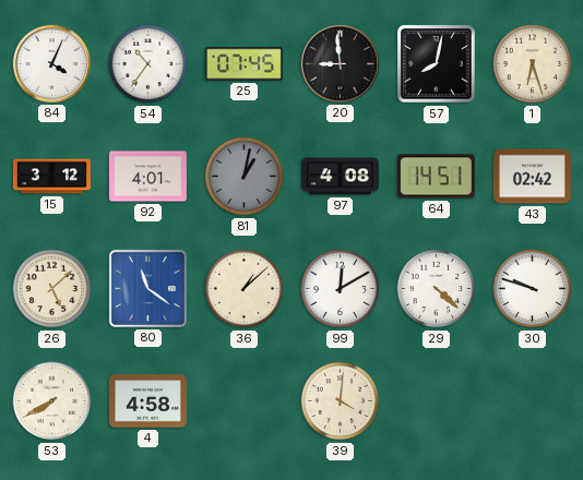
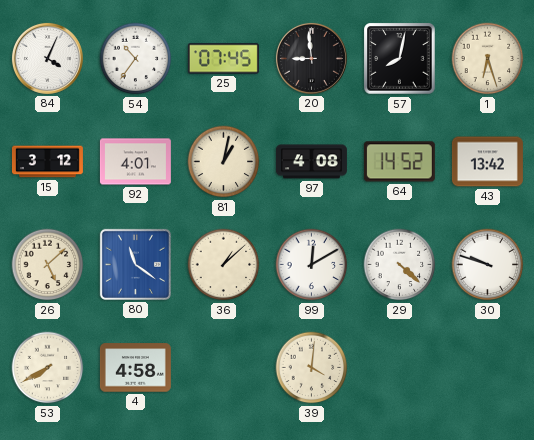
81 dial: grey -> cream
64: 14:51 -> 14:52
43: 02:42 -> 13:42
